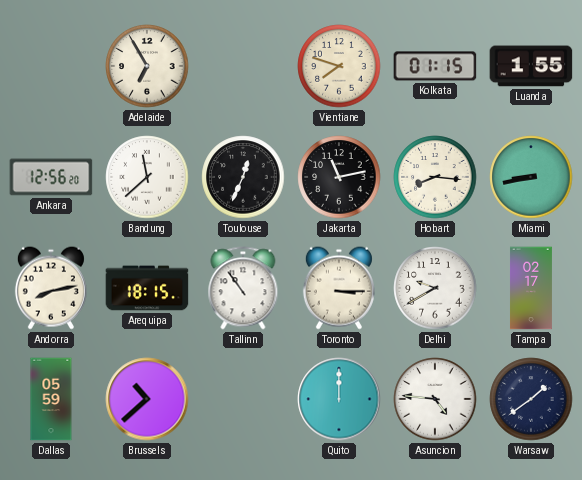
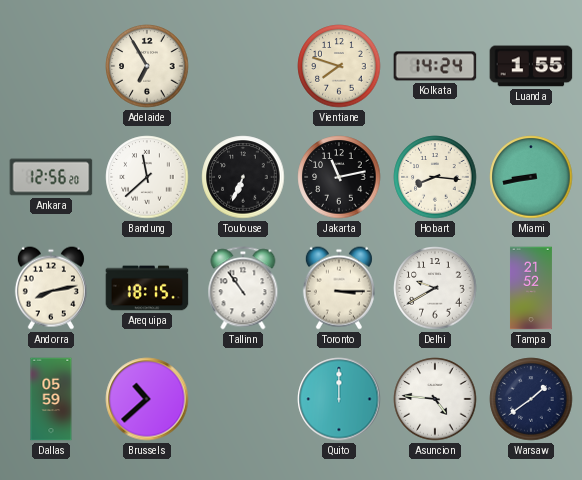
Kolkata: 01:15 -> 14:24
Toulouse: 12:34 -> 6:34
Tampa: 02:17 -> 21:52
